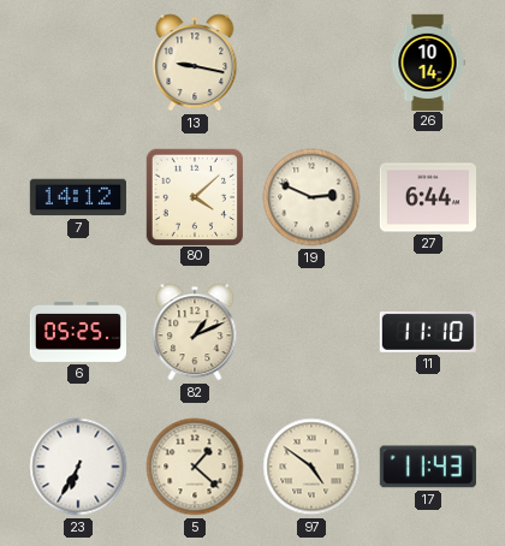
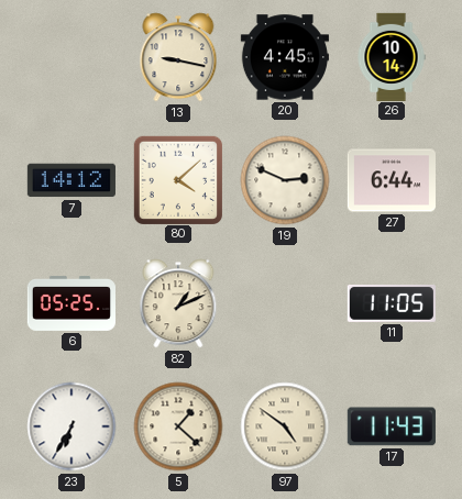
20: none -> 4:45
11: 11:10 -> 11:05
